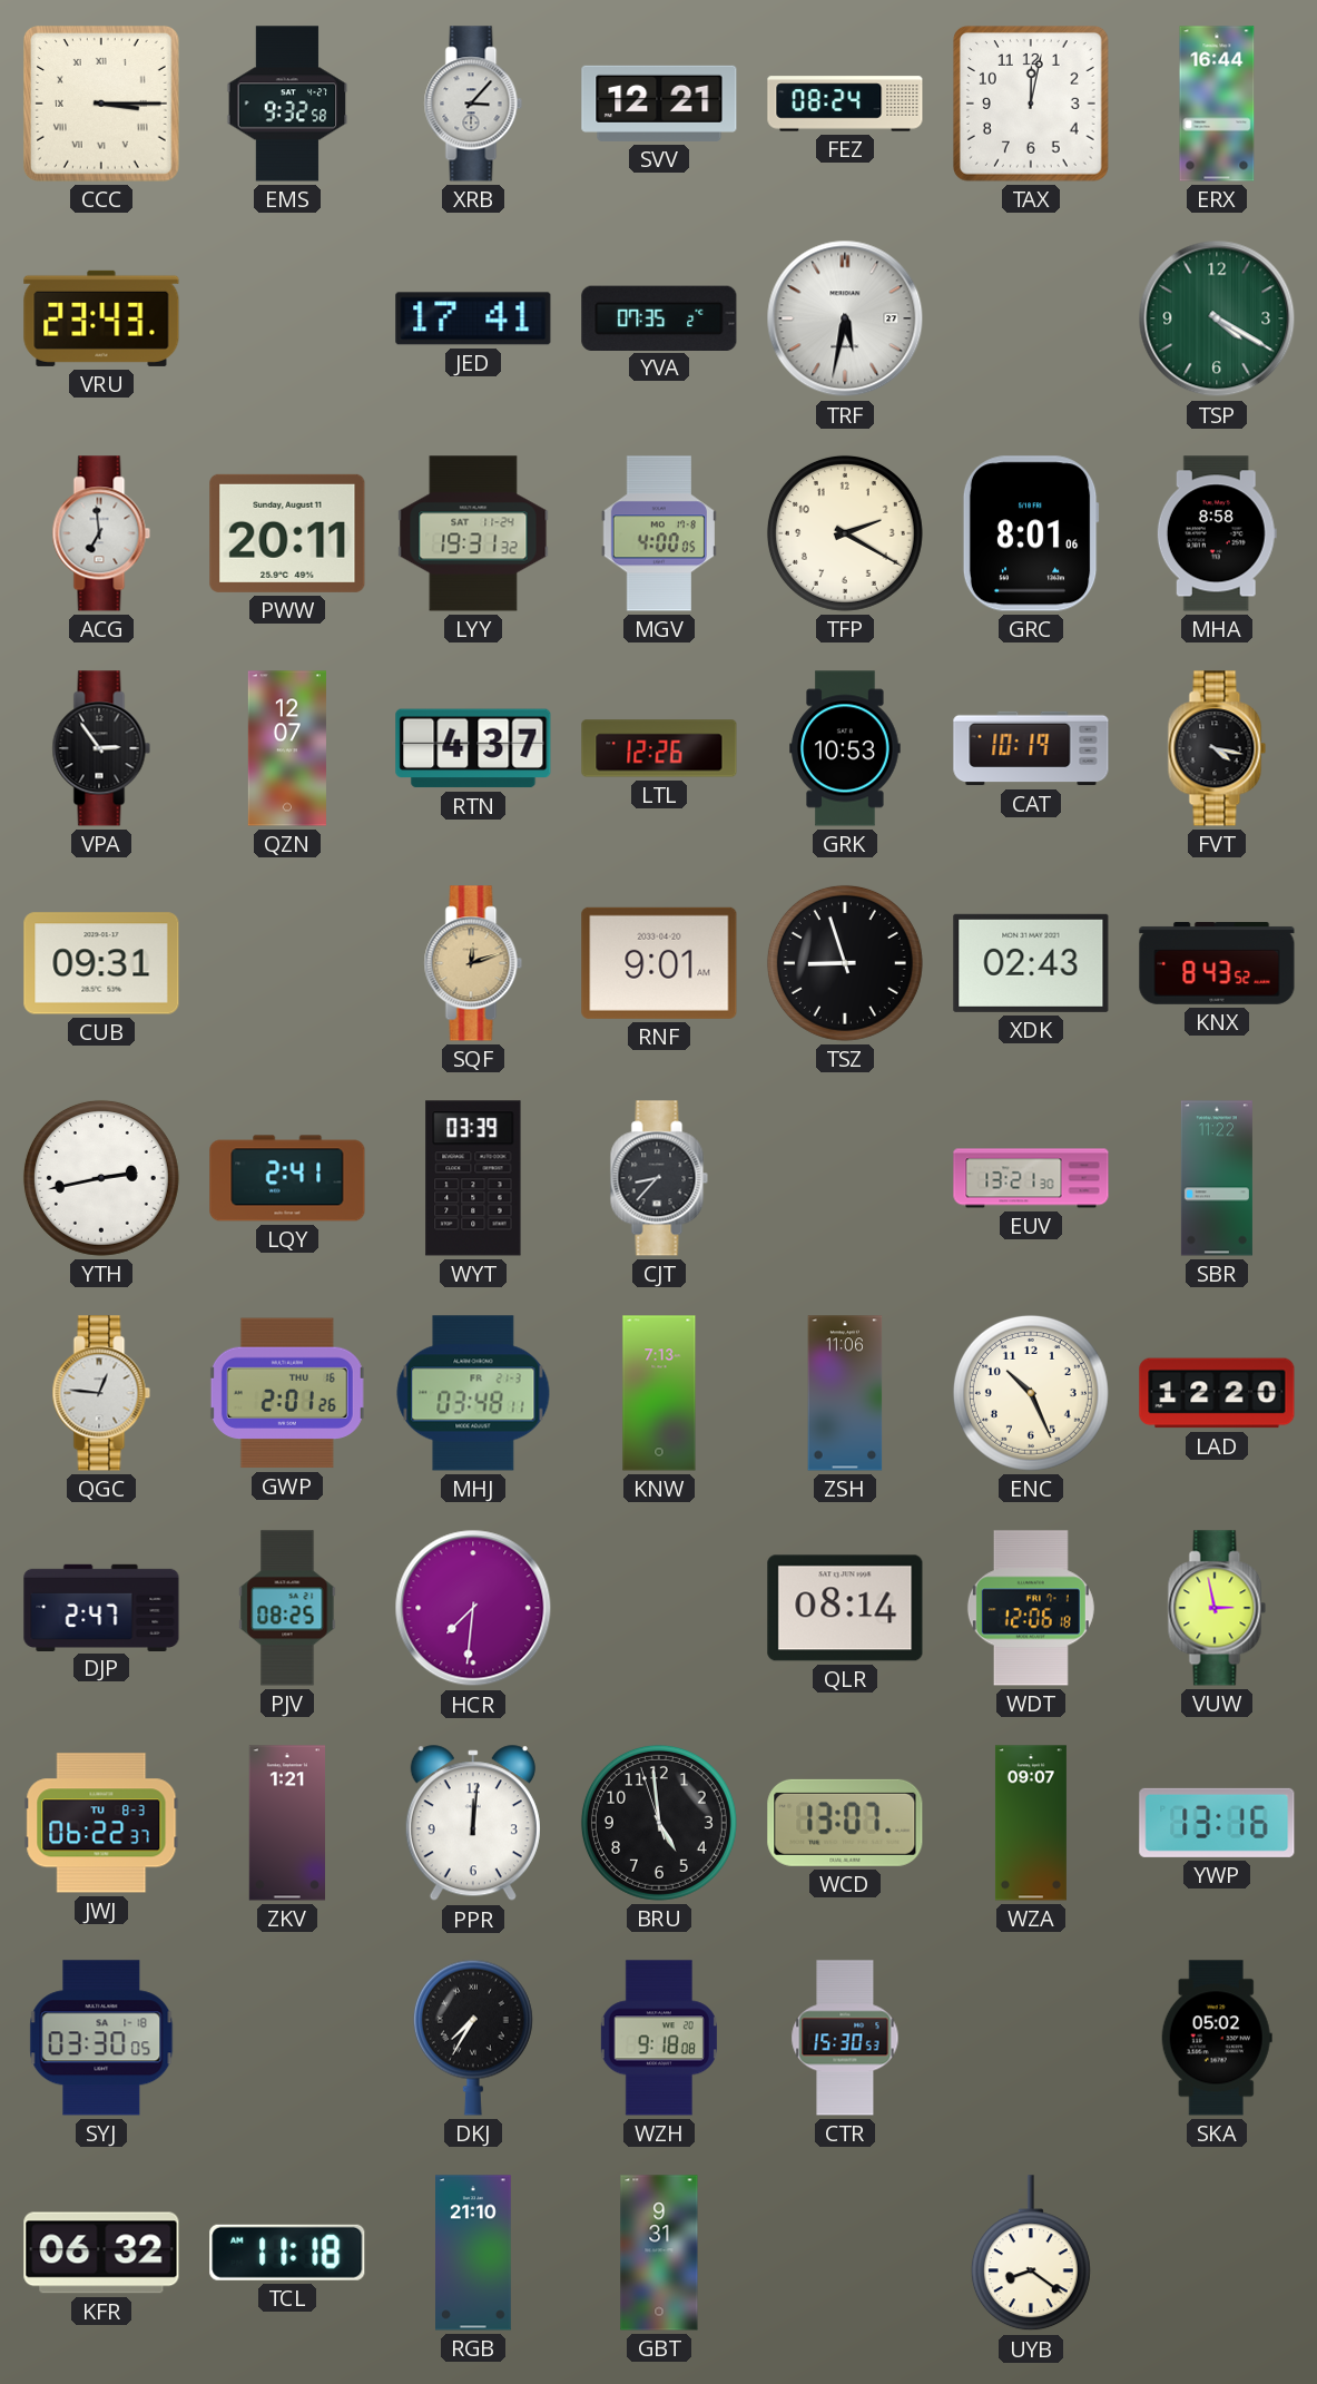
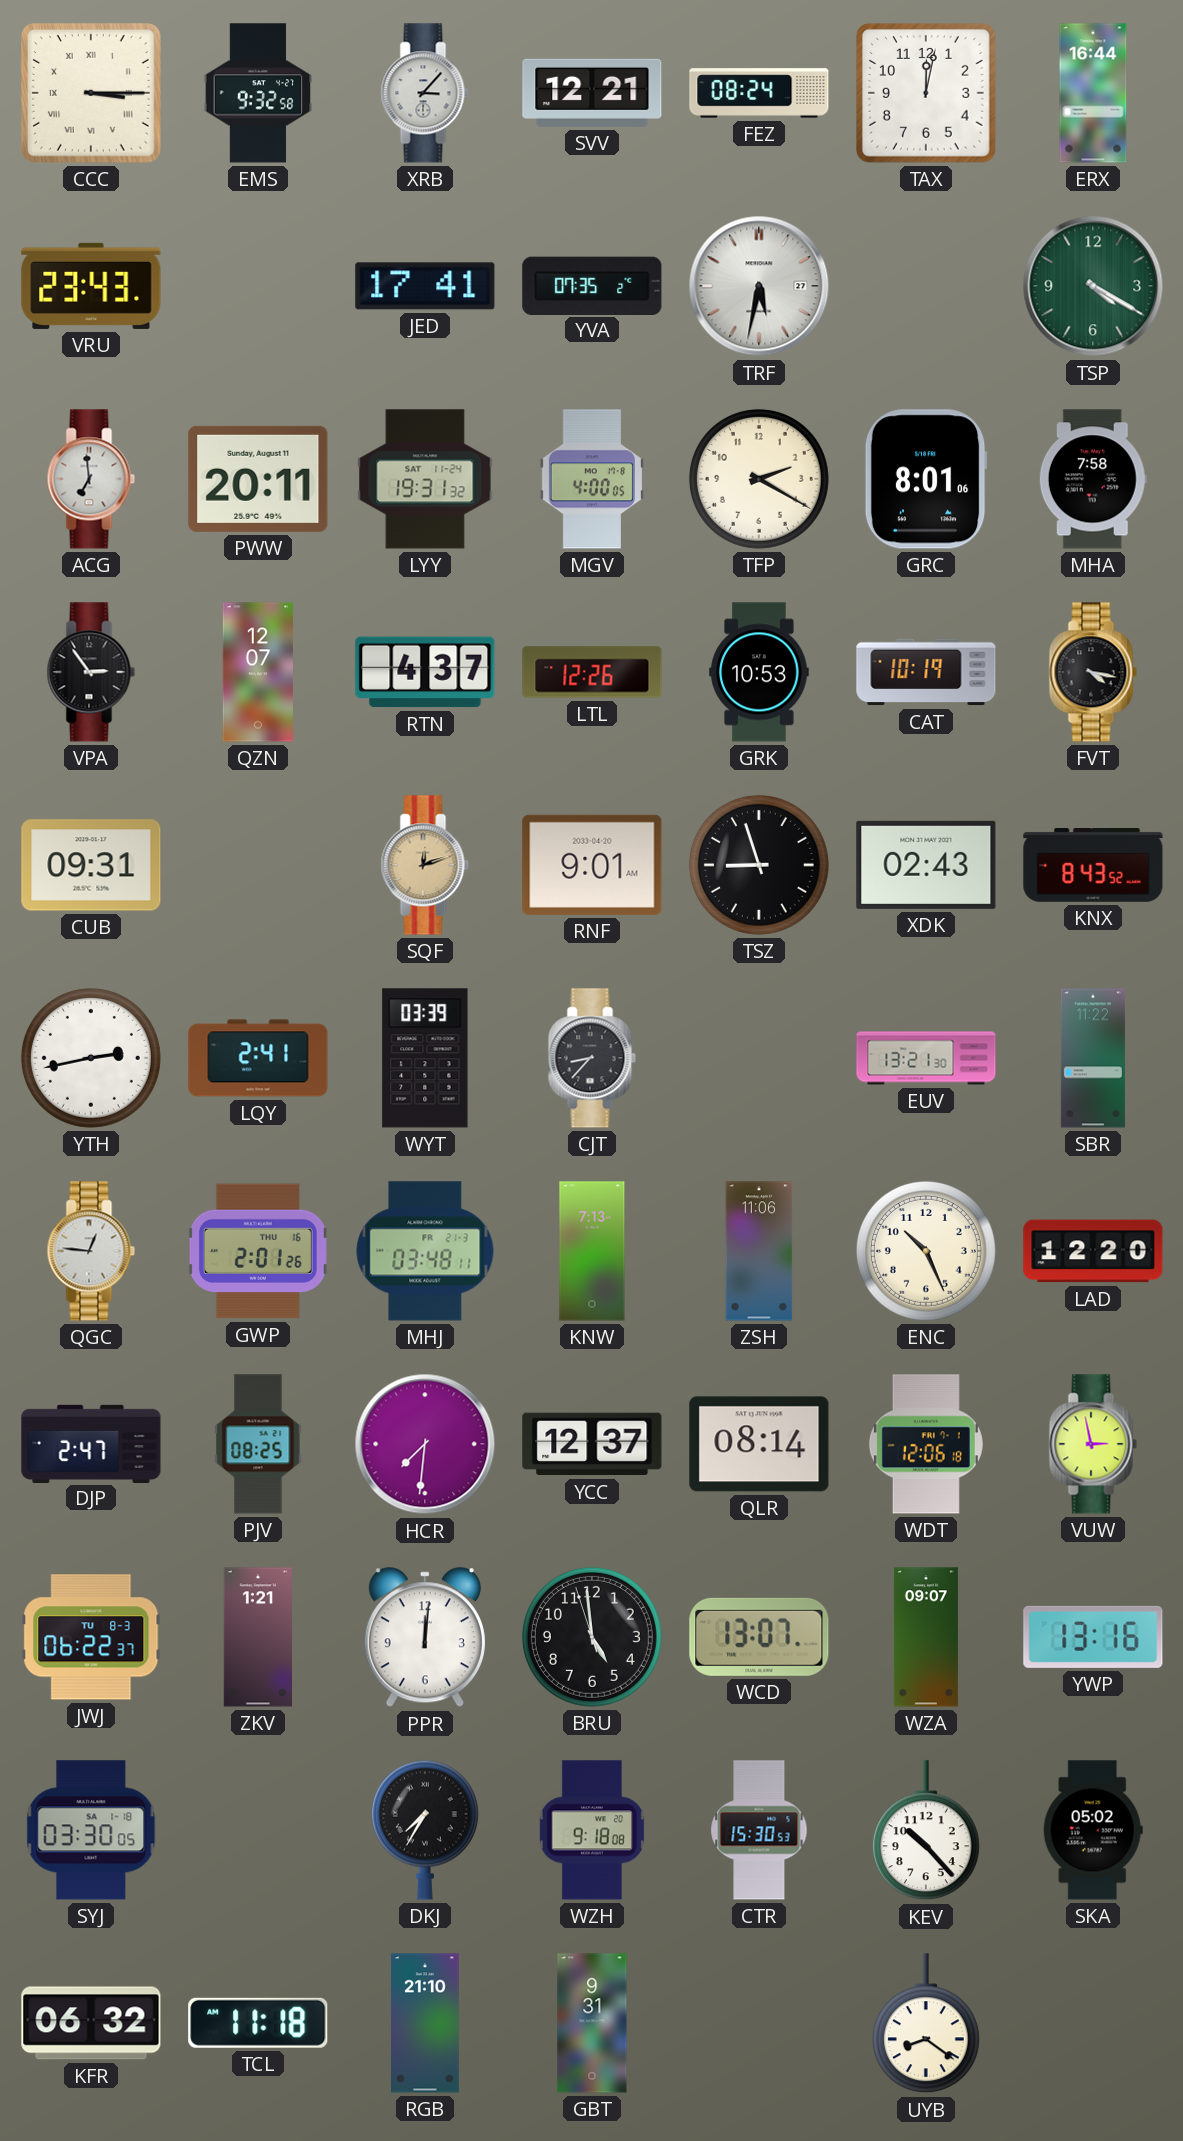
MHA: 8:58 -> 7:58
YCC: none -> 12:37
KEV: none -> 10:23
